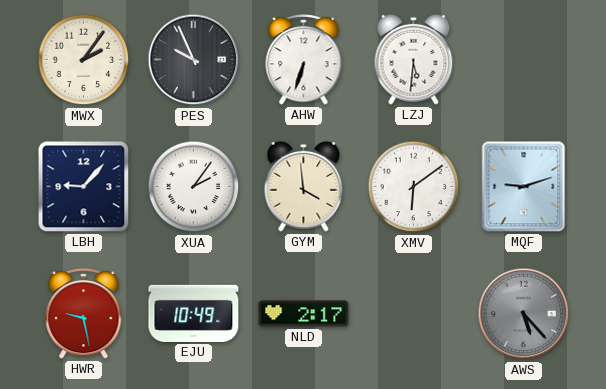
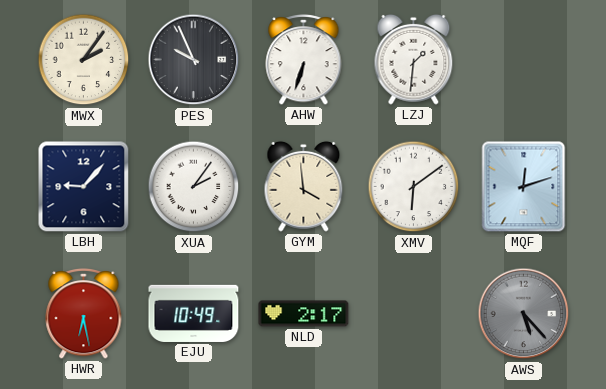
LZJ: 5:31 -> 1:31
MQF: 9:12 -> 12:12
HWR: 9:28 -> 6:28
